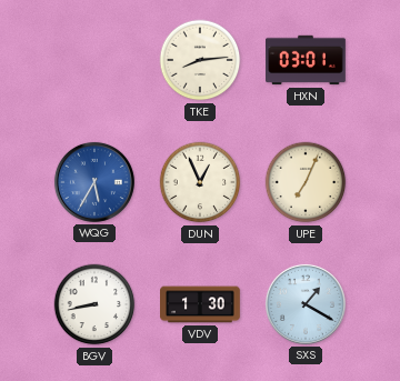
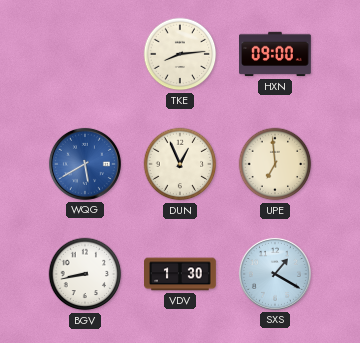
HXN: 03:01 -> 09:00
WQG: 5:35 -> 5:40
UPE: 7:04 -> 6:59
